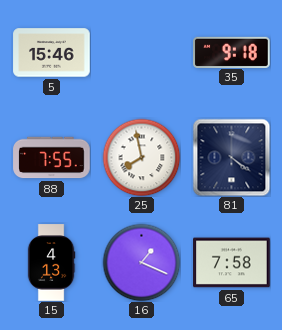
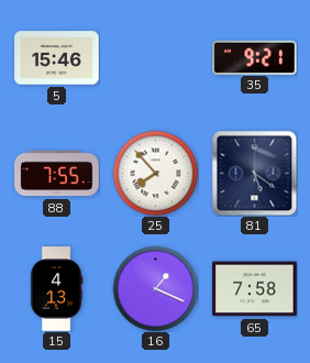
35: 9:18 -> 9:21
25: 7:58 -> 7:53
81: 4:21 -> 5:21
